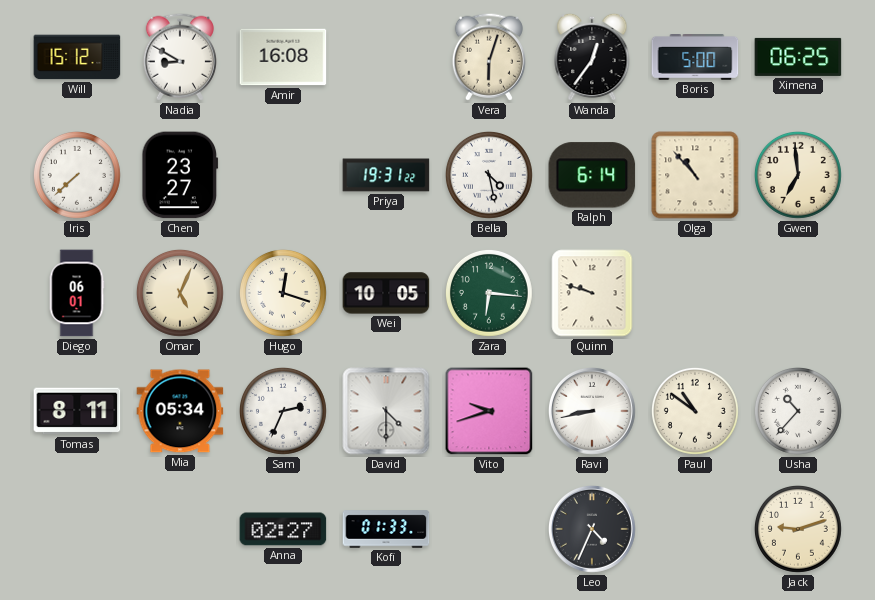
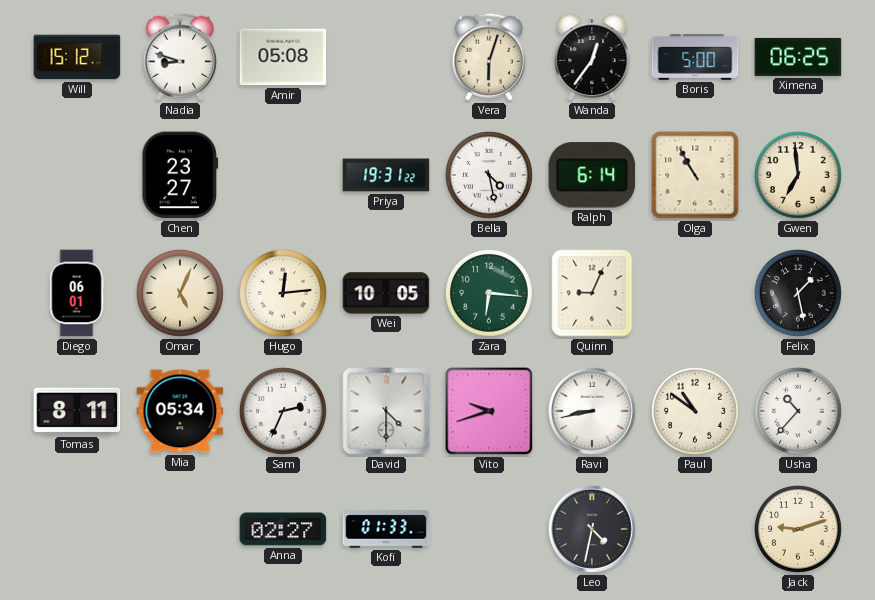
Nadia: 8:50 -> 8:48
Amir: 16:08 -> 05:08
Iris: 7:38 -> none
Olga: 10:53 -> 10:55
Hugo: 12:18 -> 12:14
Quinn: 9:48 -> 9:04
Felix: none -> 1:28
Leo: 4:34 -> 4:32
